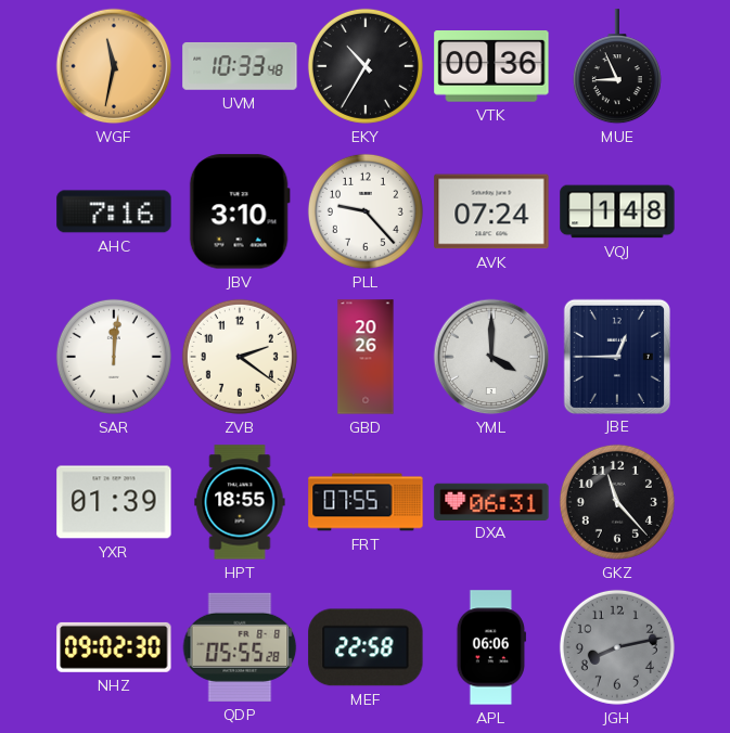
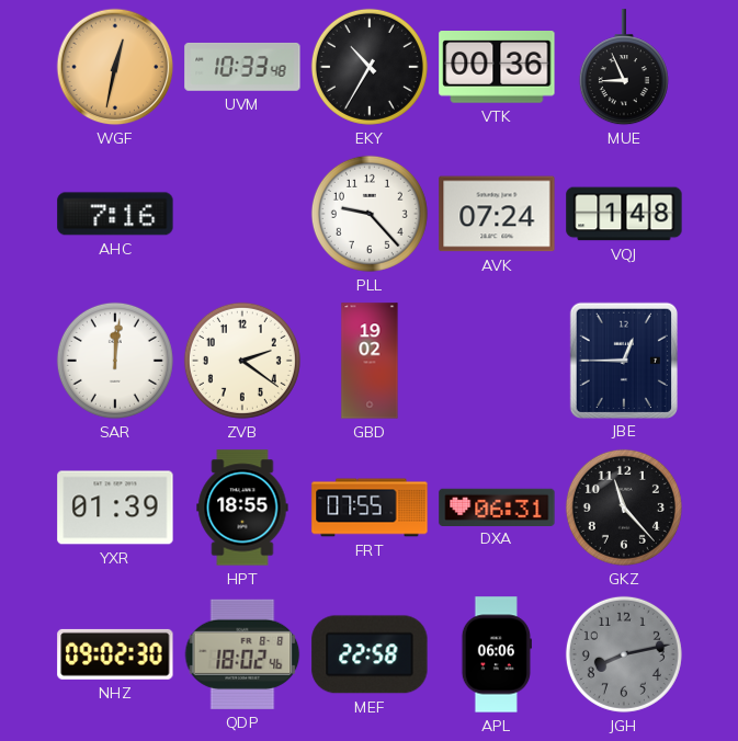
WGF: 11:32 -> 12:32
JBV: 3:10 -> none
GBD: 20:26 -> 19:02
YML: 4:00 -> none
QDP: 05:55 -> 18:02
